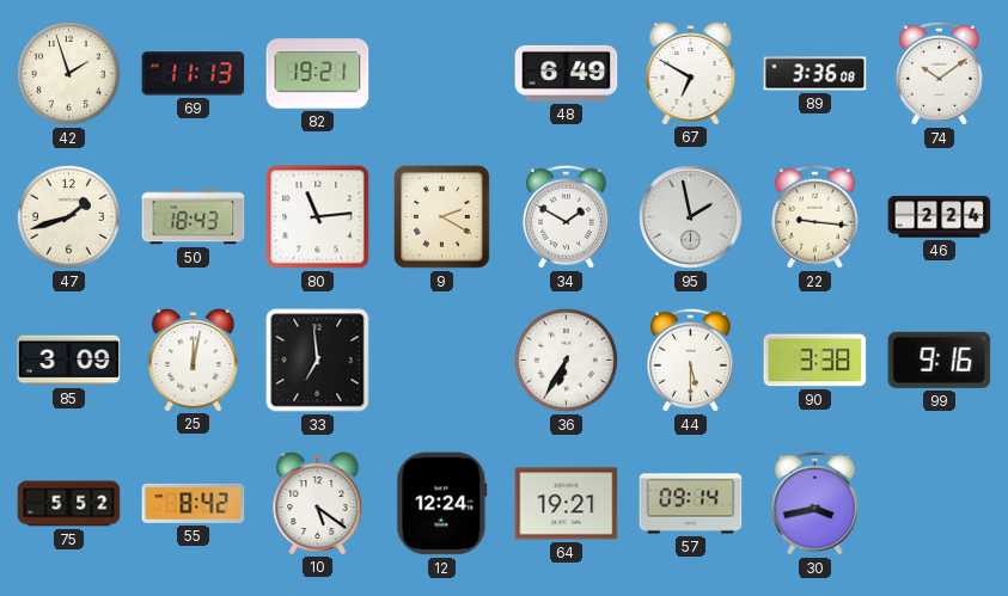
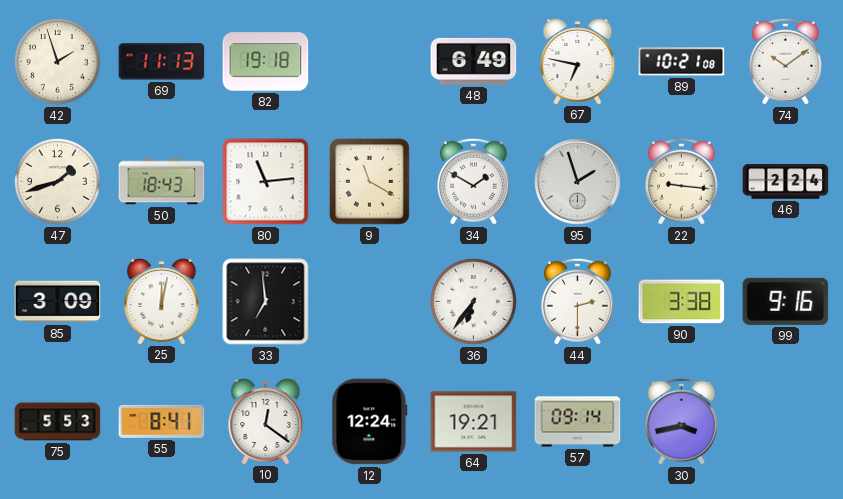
82: 19:21 -> 19:18
67: 6:50 -> 6:47
89: 3:36 -> 10:21
9: 2:20 -> 11:20
95: 1:58 -> 1:57
36: 6:35 -> 6:36
44: 5:30 -> 2:30
75: 5:52 -> 5:53
55: 8:42 -> 8:41
10: 5:21 -> 12:21
